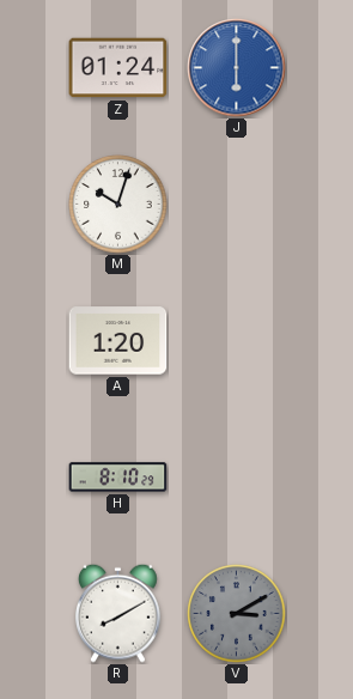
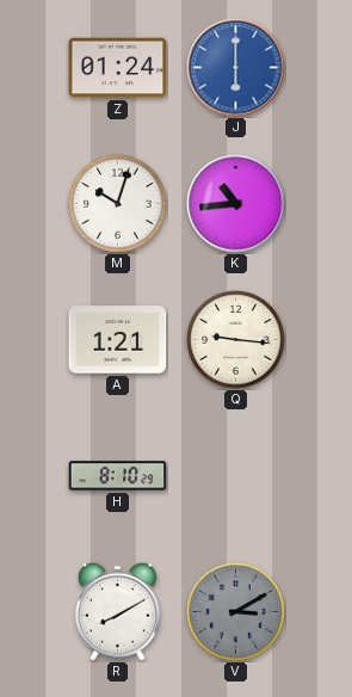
K: none -> 10:44
A: 1:20 -> 1:21
Q: none -> 9:16
